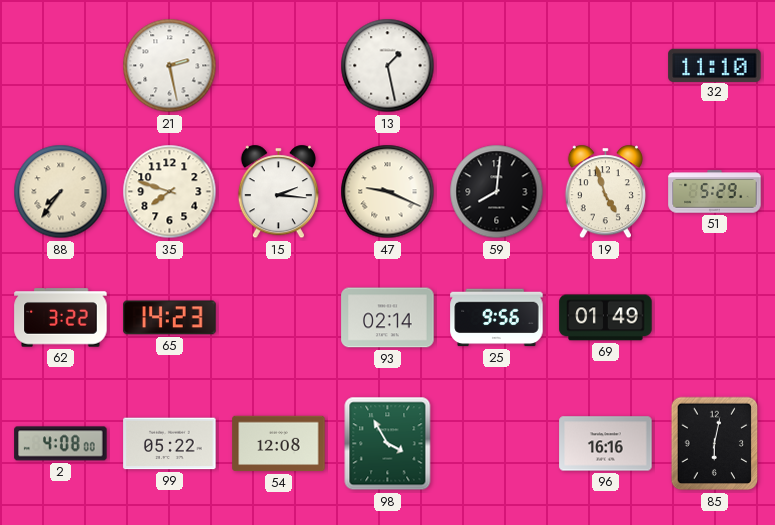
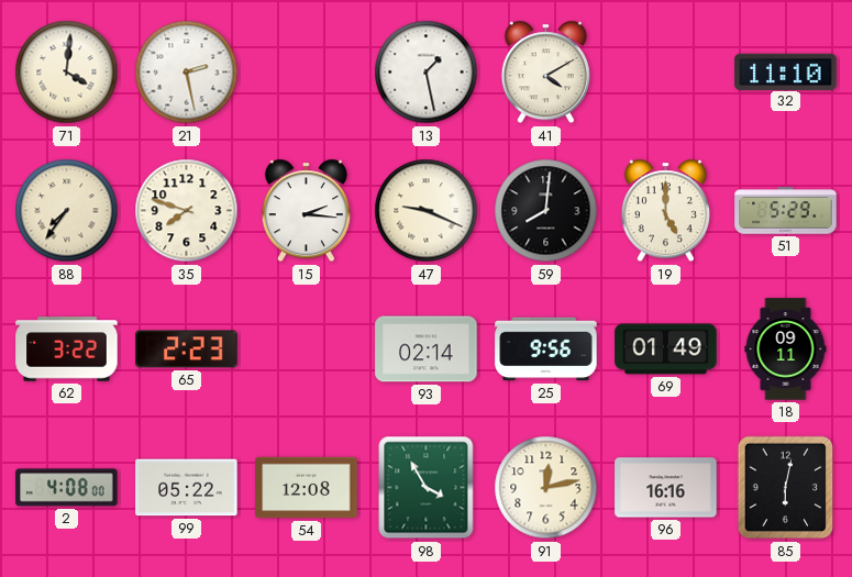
71: none -> 4:01
41: none -> 4:10
19: 4:57 -> 5:00
65: 14:23 -> 2:23
18: none -> 09:11
91: none -> 12:13
